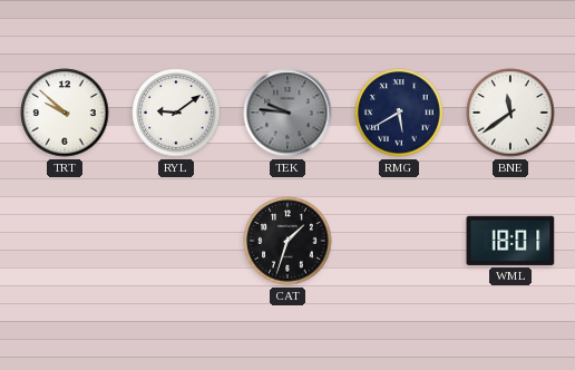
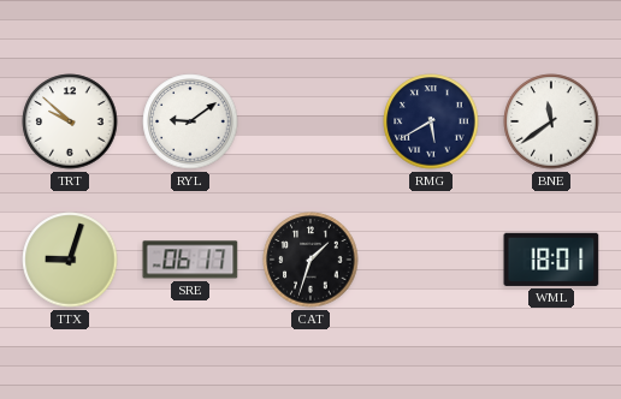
TEK: 9:46 -> none
TTX: none -> 9:03
SRE: none -> 06:17
